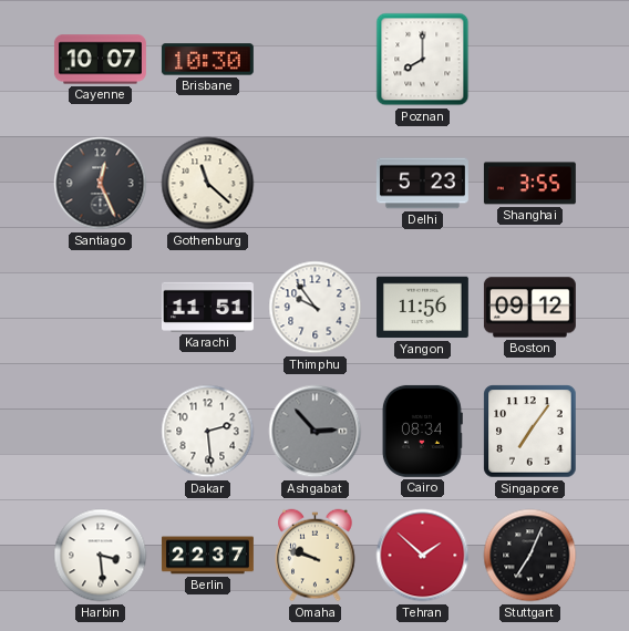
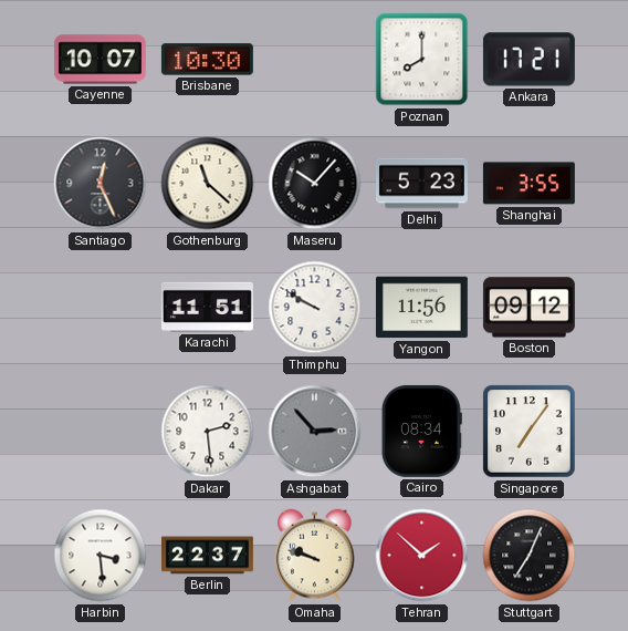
Ankara: none -> 17:21
Maseru: none -> 10:07
Thimphu: 9:54 -> 9:50
